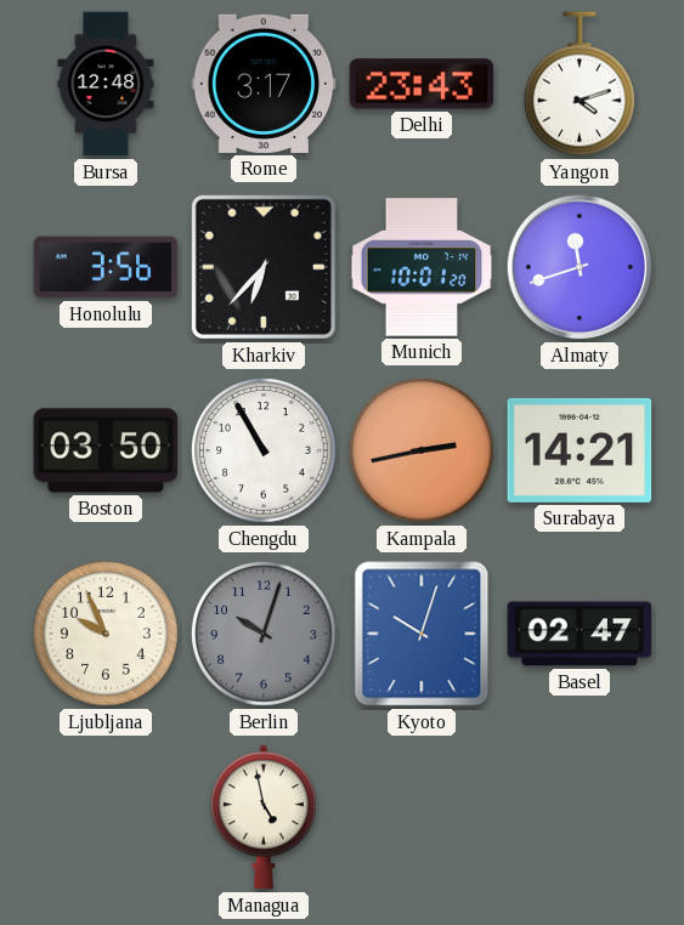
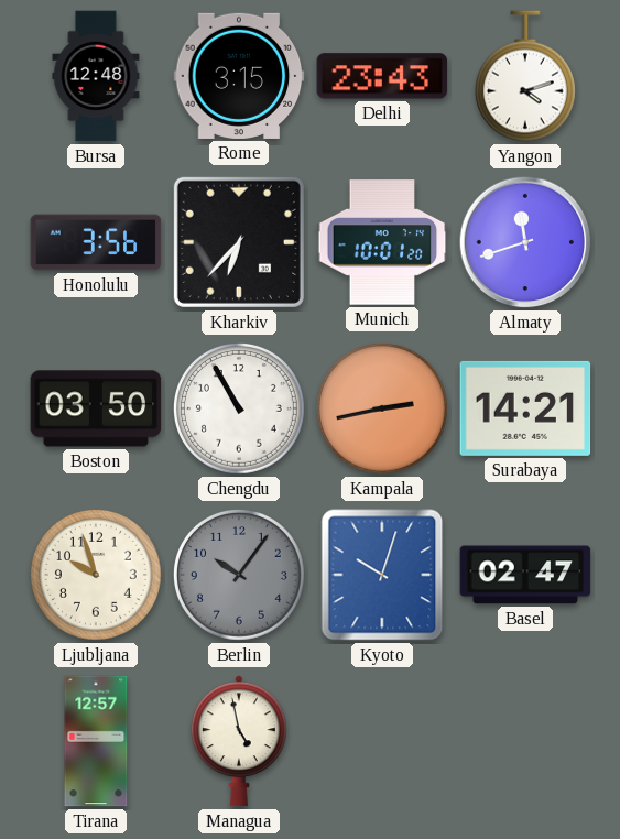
Rome: 3:17 -> 3:15
Ljubljana: 9:56 -> 9:57
Berlin: 10:03 -> 10:06
Tirana: none -> 12:57
